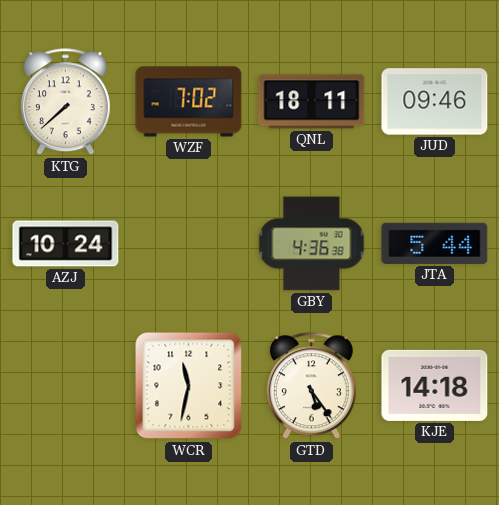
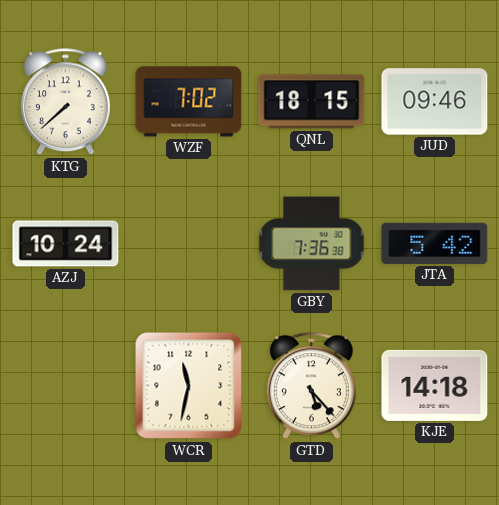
QNL: 18:11 -> 18:15
GBY: 4:36 -> 7:36
JTA: 5:44 -> 5:42
GTD: 5:24 -> 5:23
